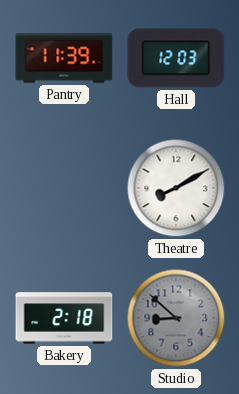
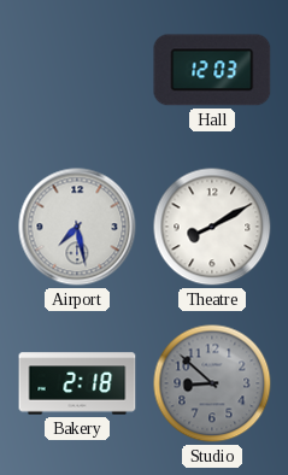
Pantry: 11:39 -> none
Airport: none -> 7:28
